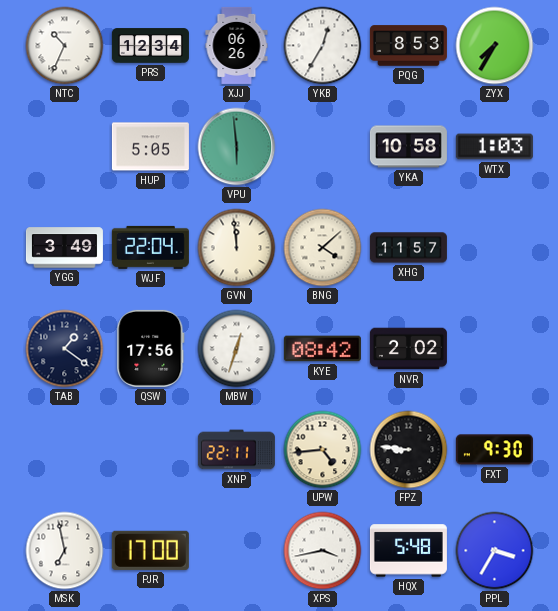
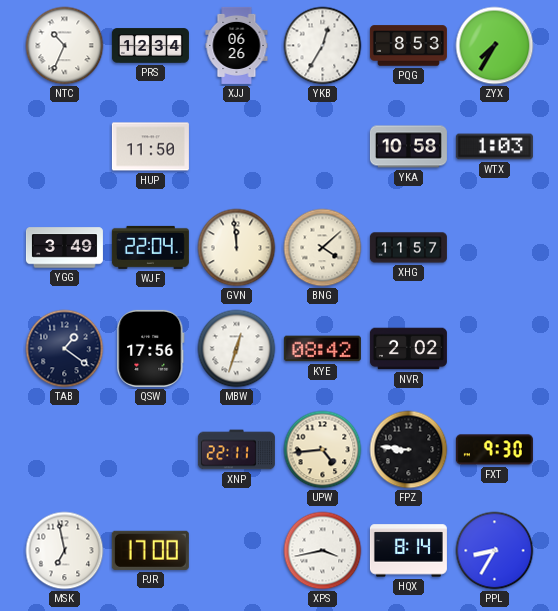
HUP: 5:05 -> 11:50
VPU: 5:59 -> none
HQX: 5:48 -> 8:14
PPL: 3:35 -> 8:35
